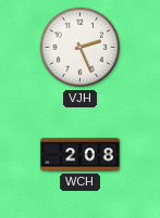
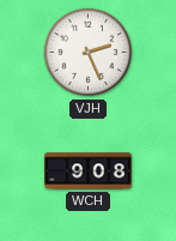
WCH: 2:08 -> 9:08
